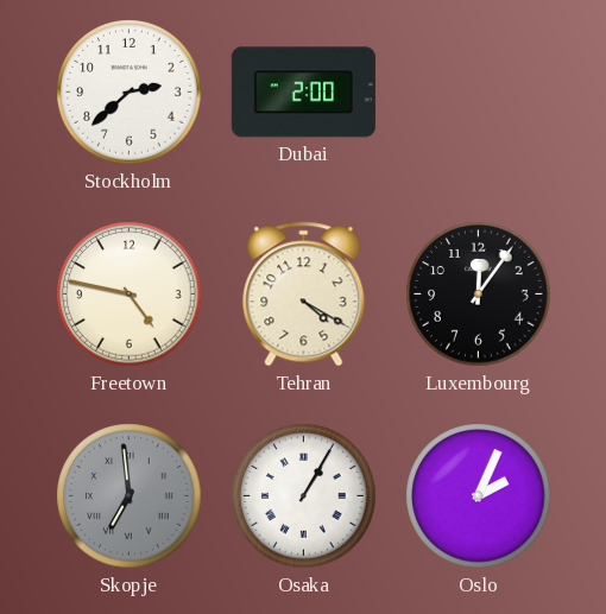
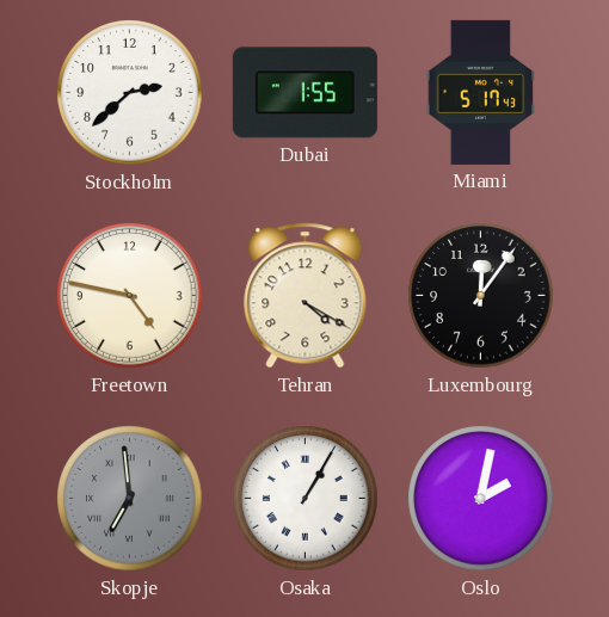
Dubai: 2:00 -> 1:55
Miami: none -> 5:17
Oslo: 2:04 -> 2:02
